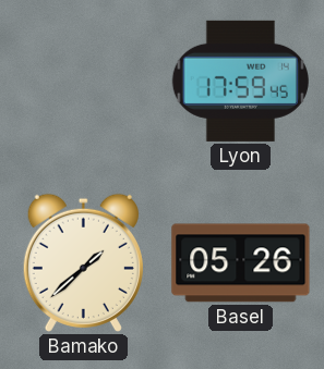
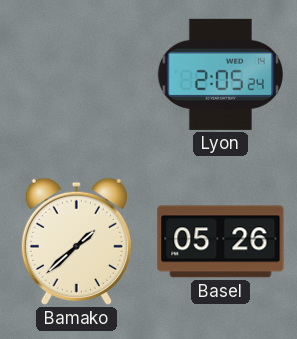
Lyon: 17:59 -> 2:05
